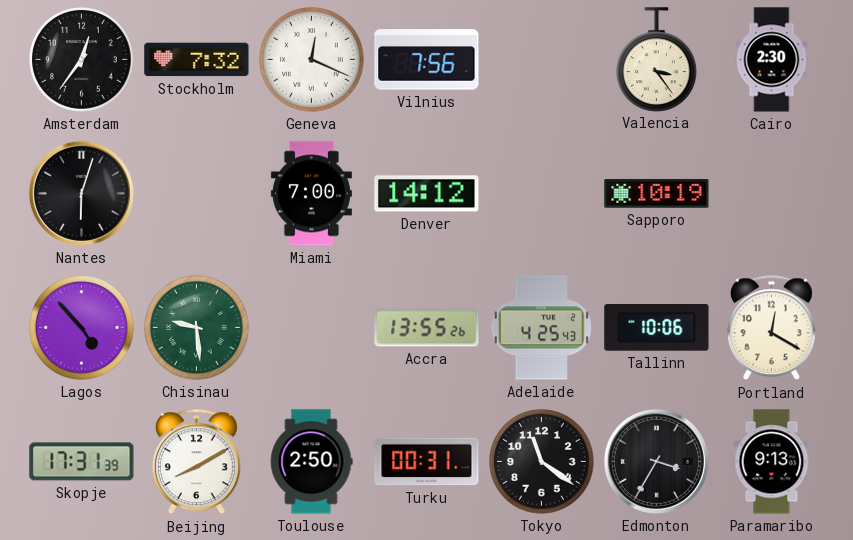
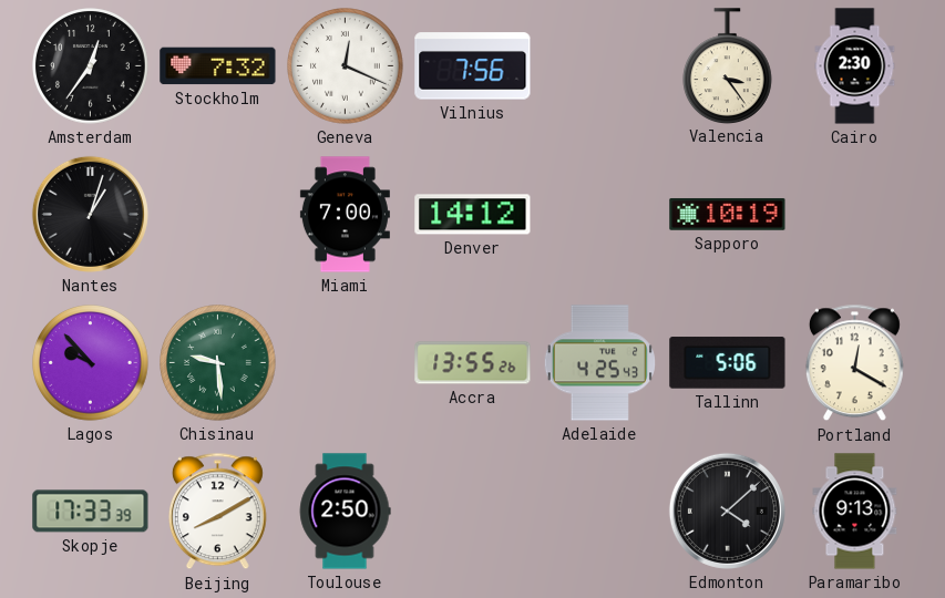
Nantes: 6:03 -> 1:03
Lagos: 4:53 -> 9:53
Tallinn: 10:06 -> 5:06
Skopje: 17:31 -> 17:33
Turku: 00:31 -> none
Tokyo: 11:21 -> none
Edmonton: 3:35 -> 4:08
